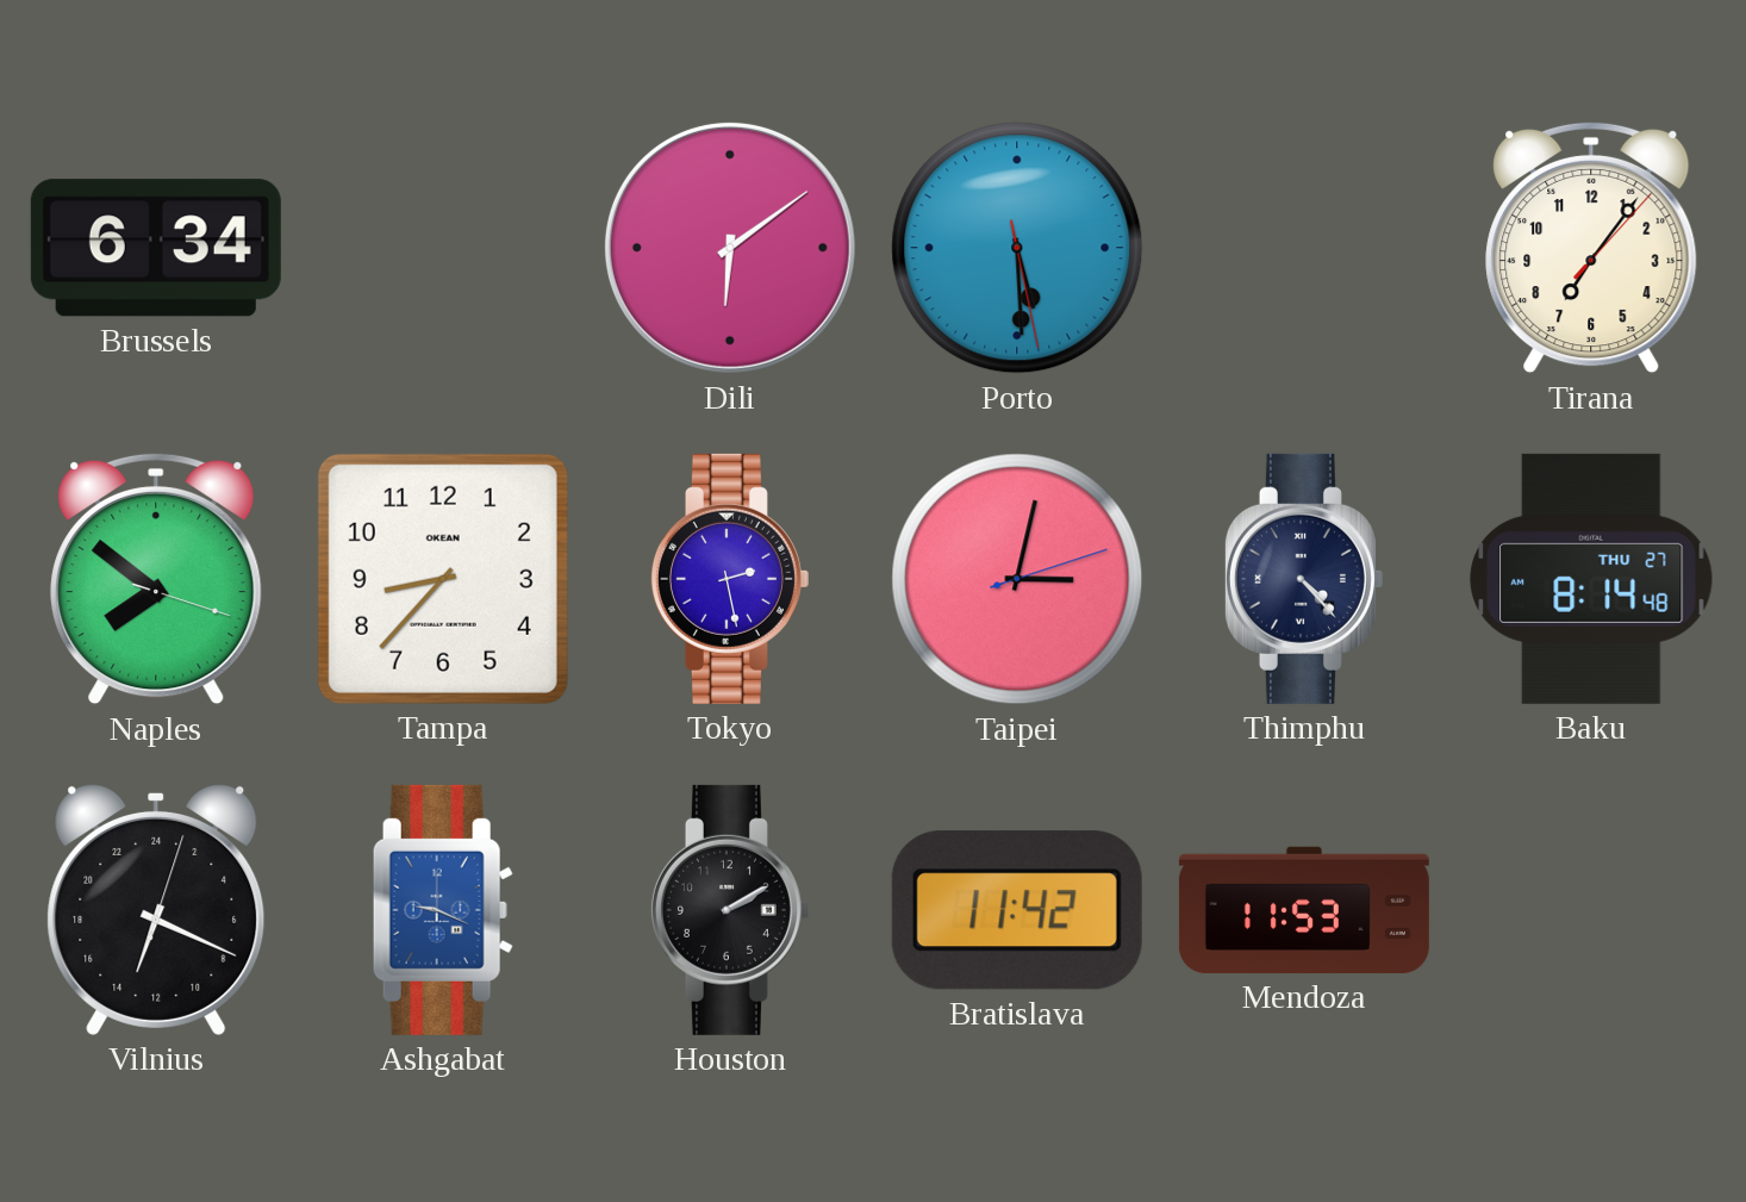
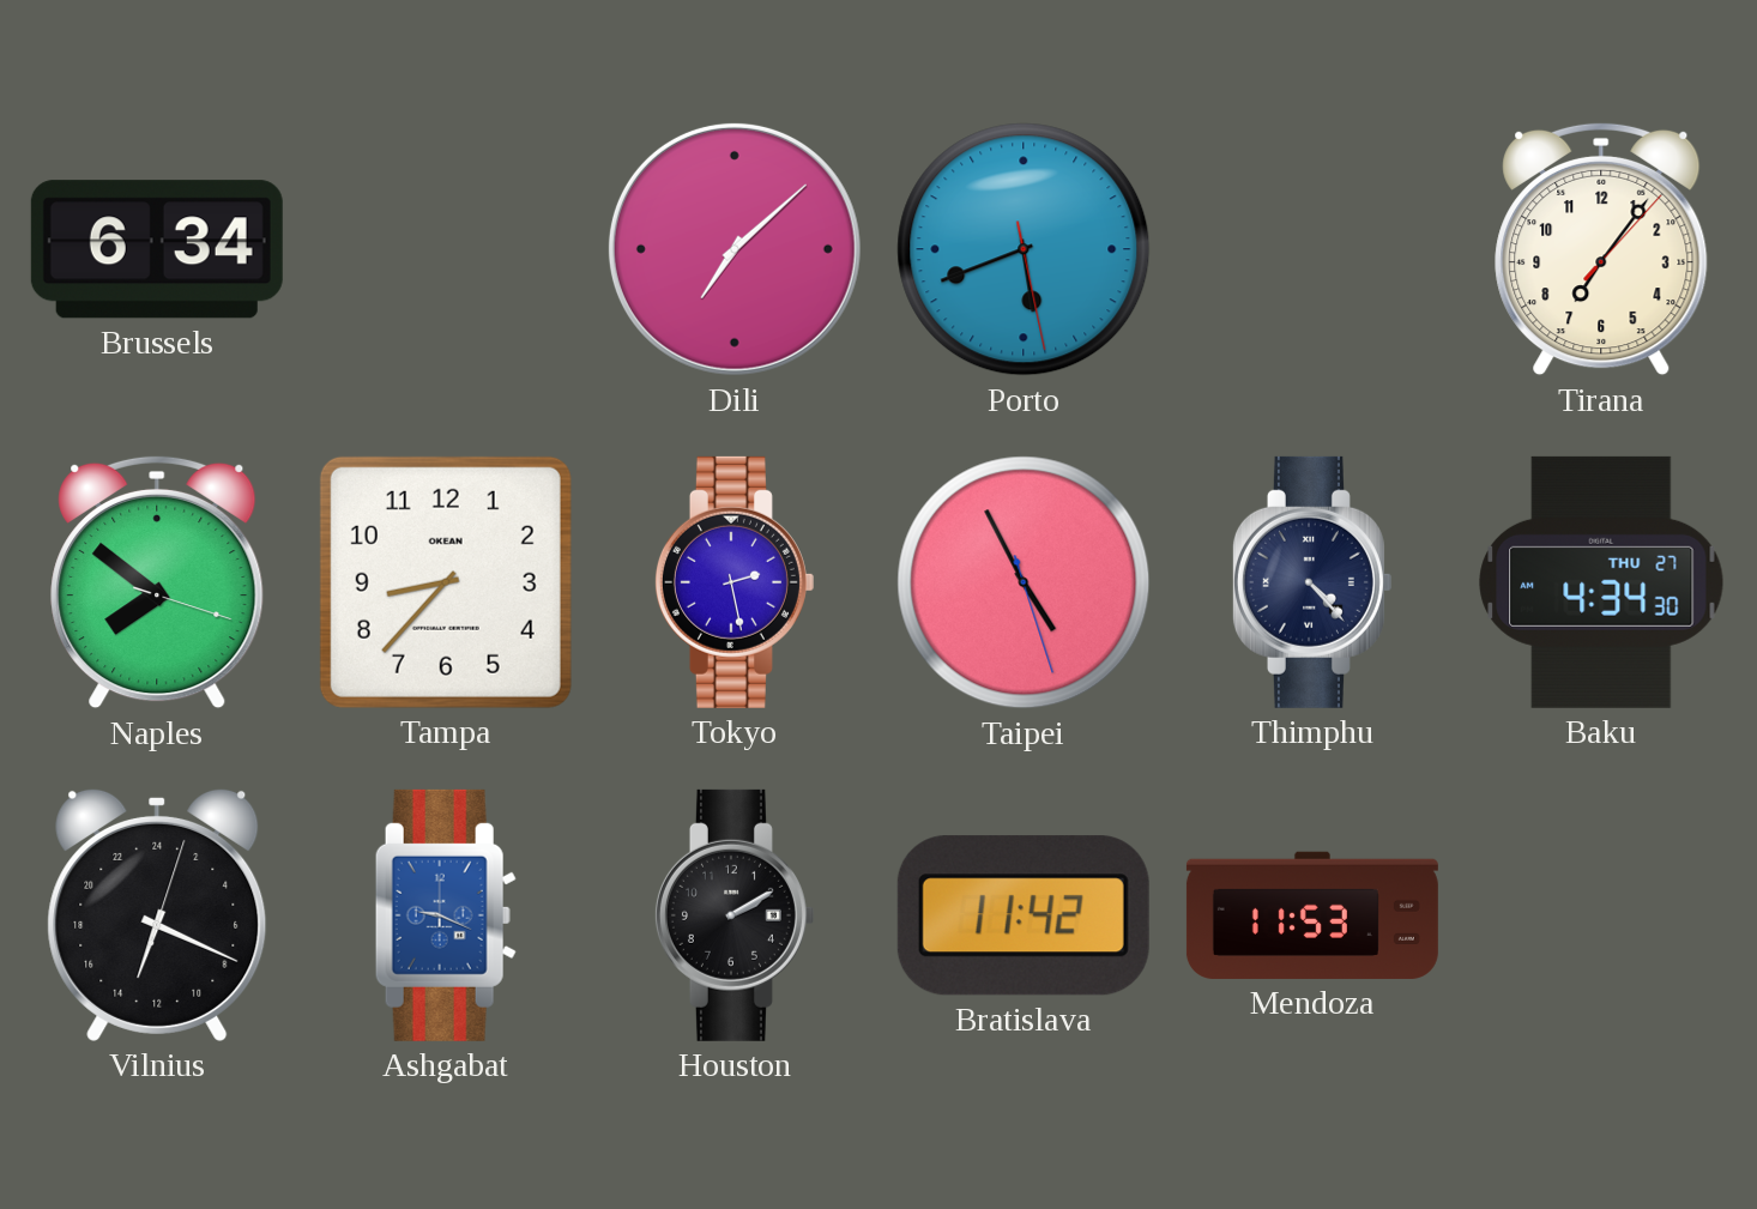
Dili: 6:09 -> 7:08
Porto: 5:29 -> 5:41
Taipei: 3:02 -> 4:55
Baku: 8:14 -> 4:34
